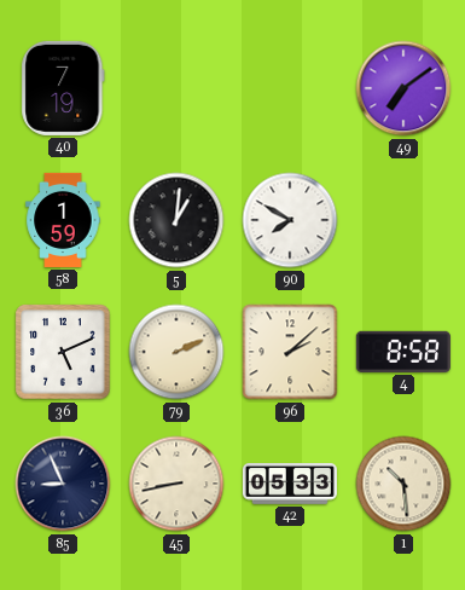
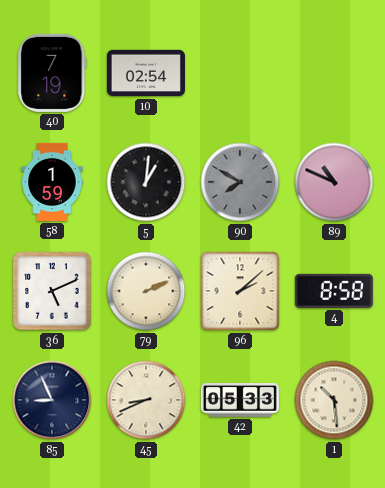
10: none -> 02:54
49: 7:09 -> none
90 dial: white -> grey
89: none -> 10:49
45: 8:43 -> 8:41
